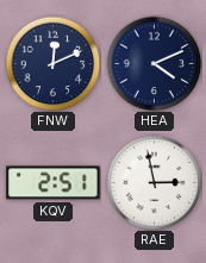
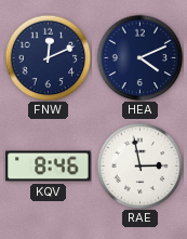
KQV: 2:51 -> 8:46
